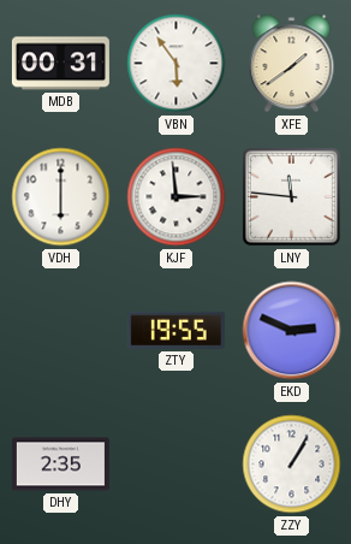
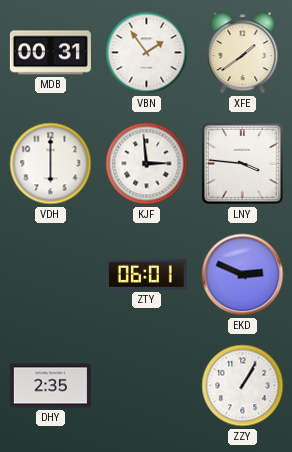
VBN: 5:54 -> 1:54
LNY: 11:46 -> 3:46
ZTY: 19:55 -> 06:01
